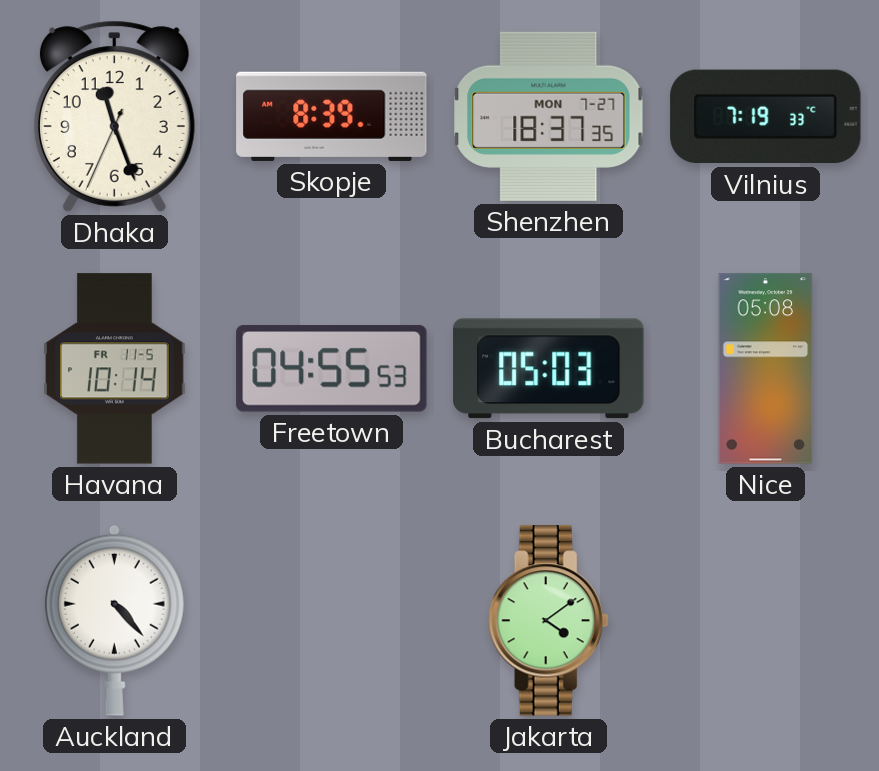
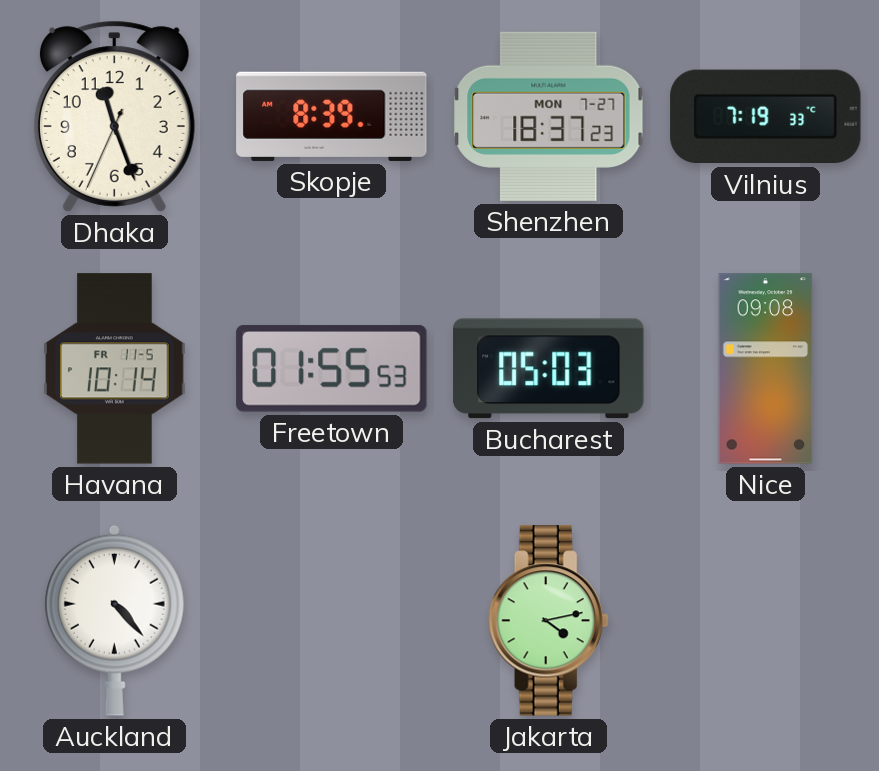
Shenzhen: 18:37:35 -> 18:37:23
Freetown: 04:55 -> 01:55
Nice: 05:08 -> 09:08
Jakarta: 4:09 -> 4:13
